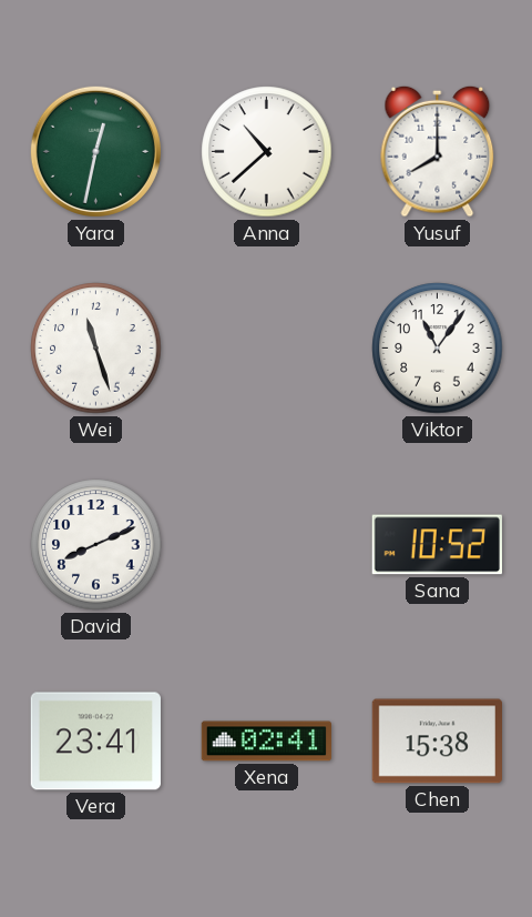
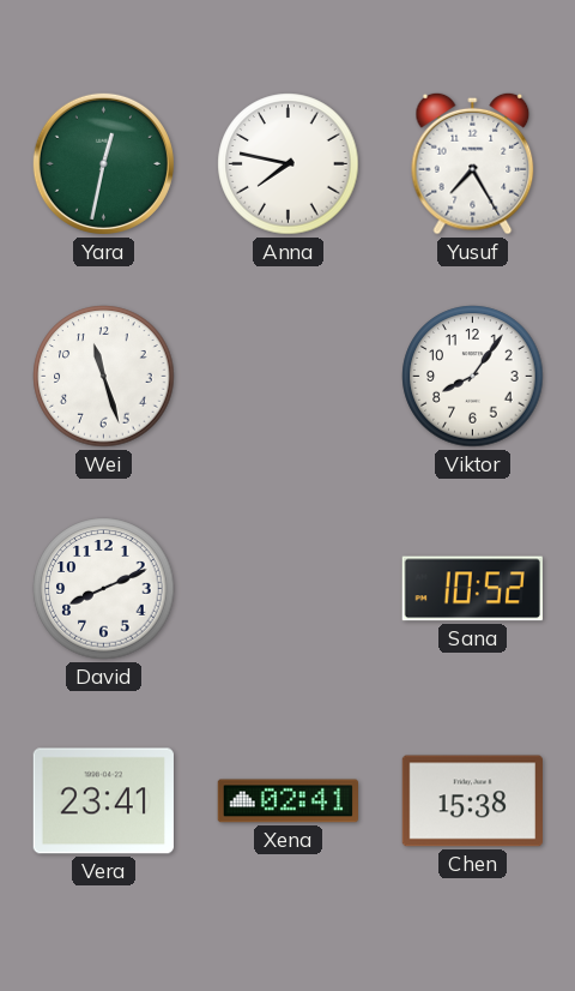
Anna: 10:38 -> 7:47
Yusuf: 8:00 -> 7:25
Viktor: 11:06 -> 8:06
